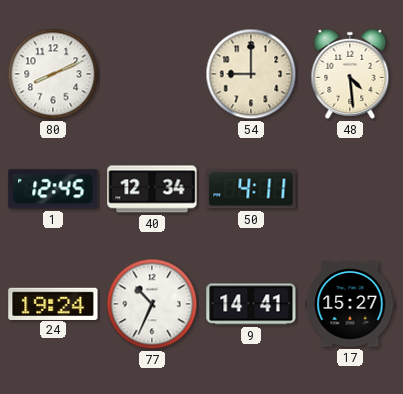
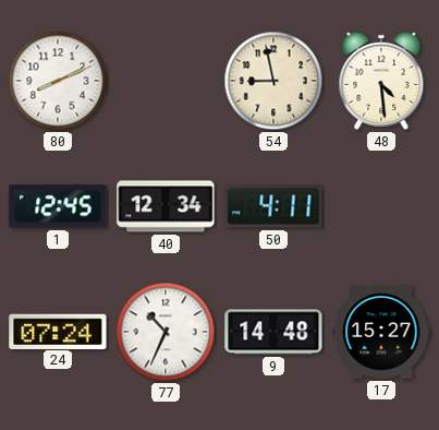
54: 9:00 -> 8:58
24: 19:24 -> 07:24
9: 14:41 -> 14:48
